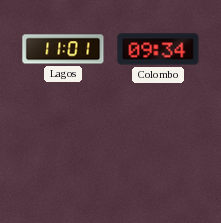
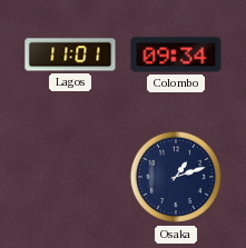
Osaka: none -> 1:12
